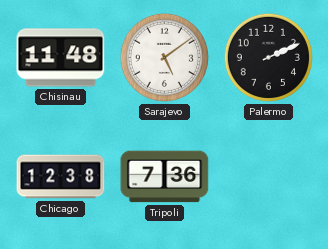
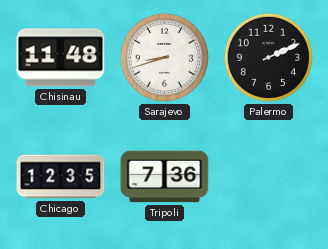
Sarajevo: 5:09 -> 8:42
Chicago: 12:38 -> 12:35
